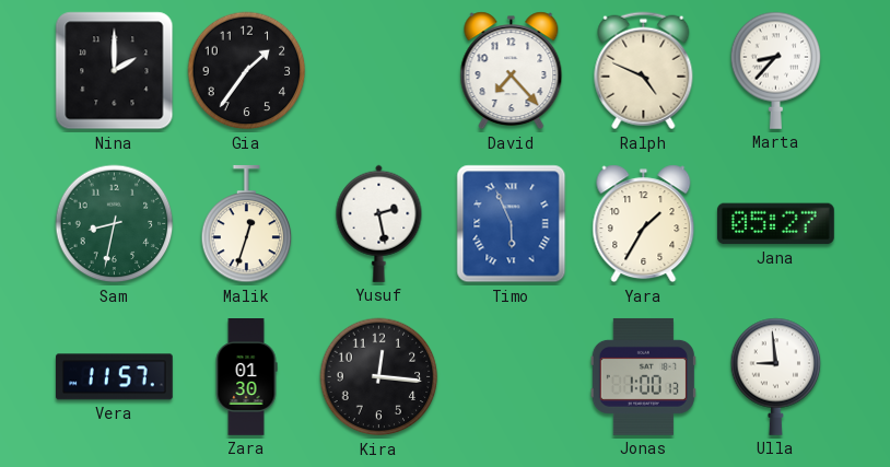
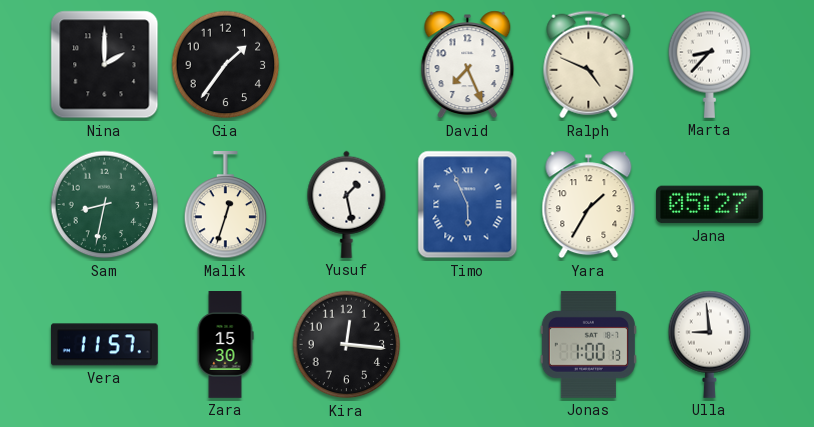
David: 7:23 -> 7:26
Yusuf: 2:28 -> 1:28
Zara: 01:30 -> 15:30
